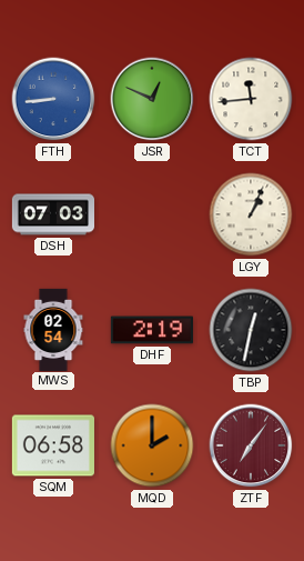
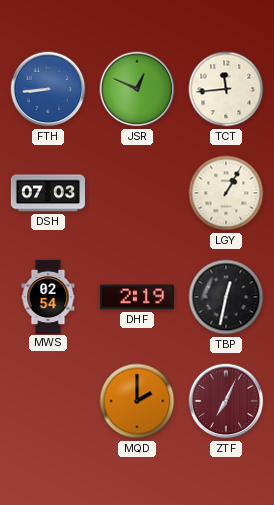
LGY: 1:04 -> 1:05
SQM: 06:58 -> none
ZTF: 7:06 -> 7:04
